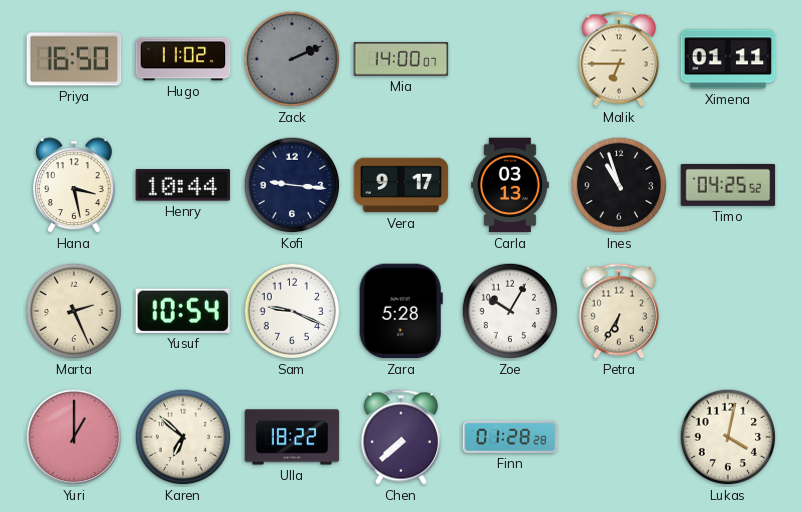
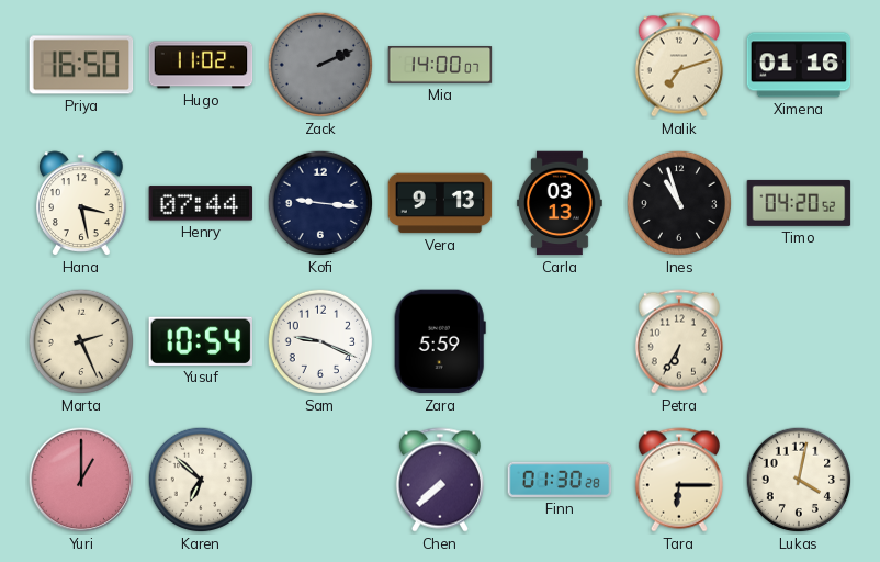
Malik: 6:45 -> 7:12
Ximena: 01:11 -> 01:16
Henry: 10:44 -> 07:44
Vera: 9:17 -> 9:13
Timo: 04:25 -> 04:20
Zara: 5:28 -> 5:59
Zoe: 10:05 -> none
Ulla: 18:22 -> none
Finn: 01:28 -> 01:30
Tara: none -> 6:15
